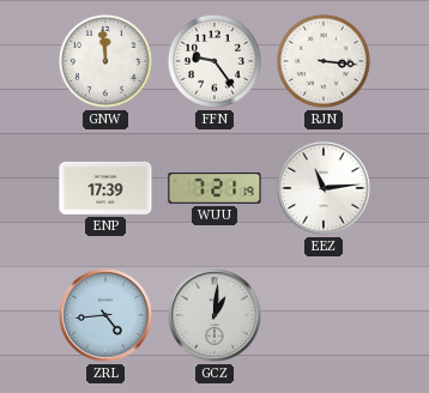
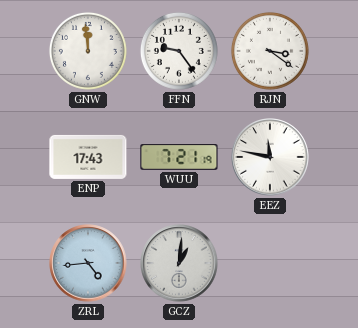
RJN: 3:16 -> 3:21
ENP: 17:39 -> 17:43
EEZ: 11:14 -> 11:47
